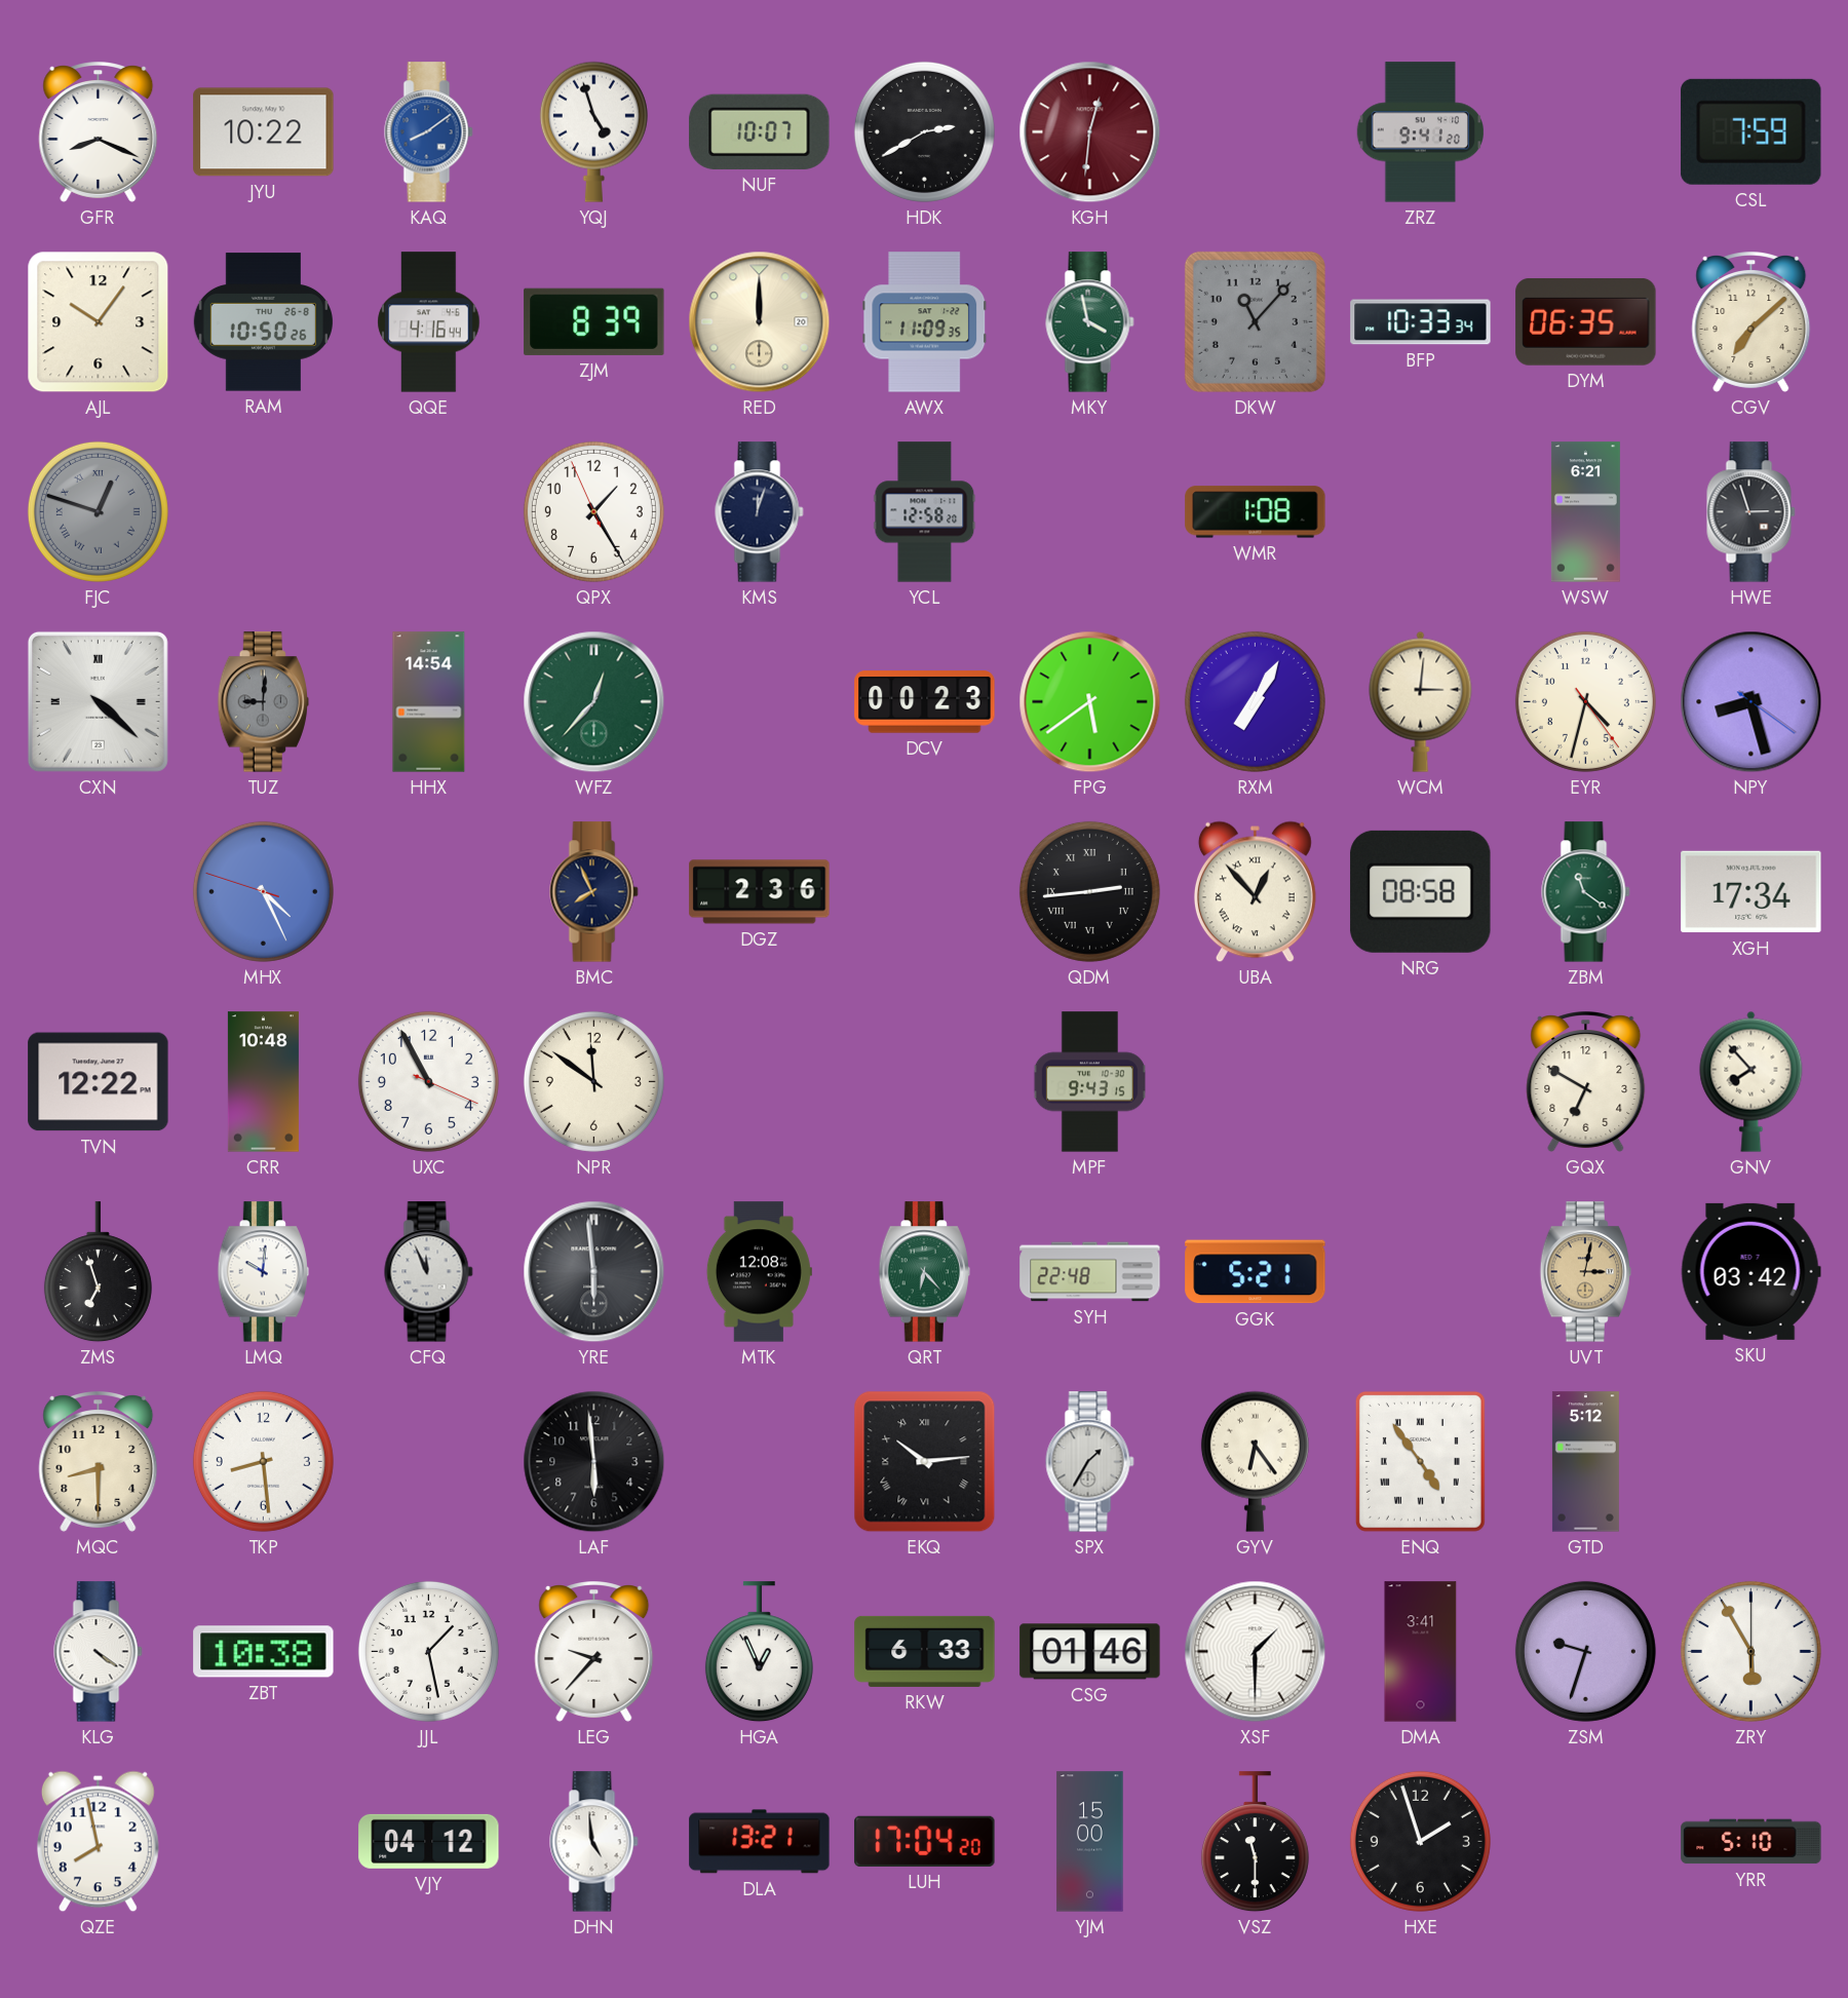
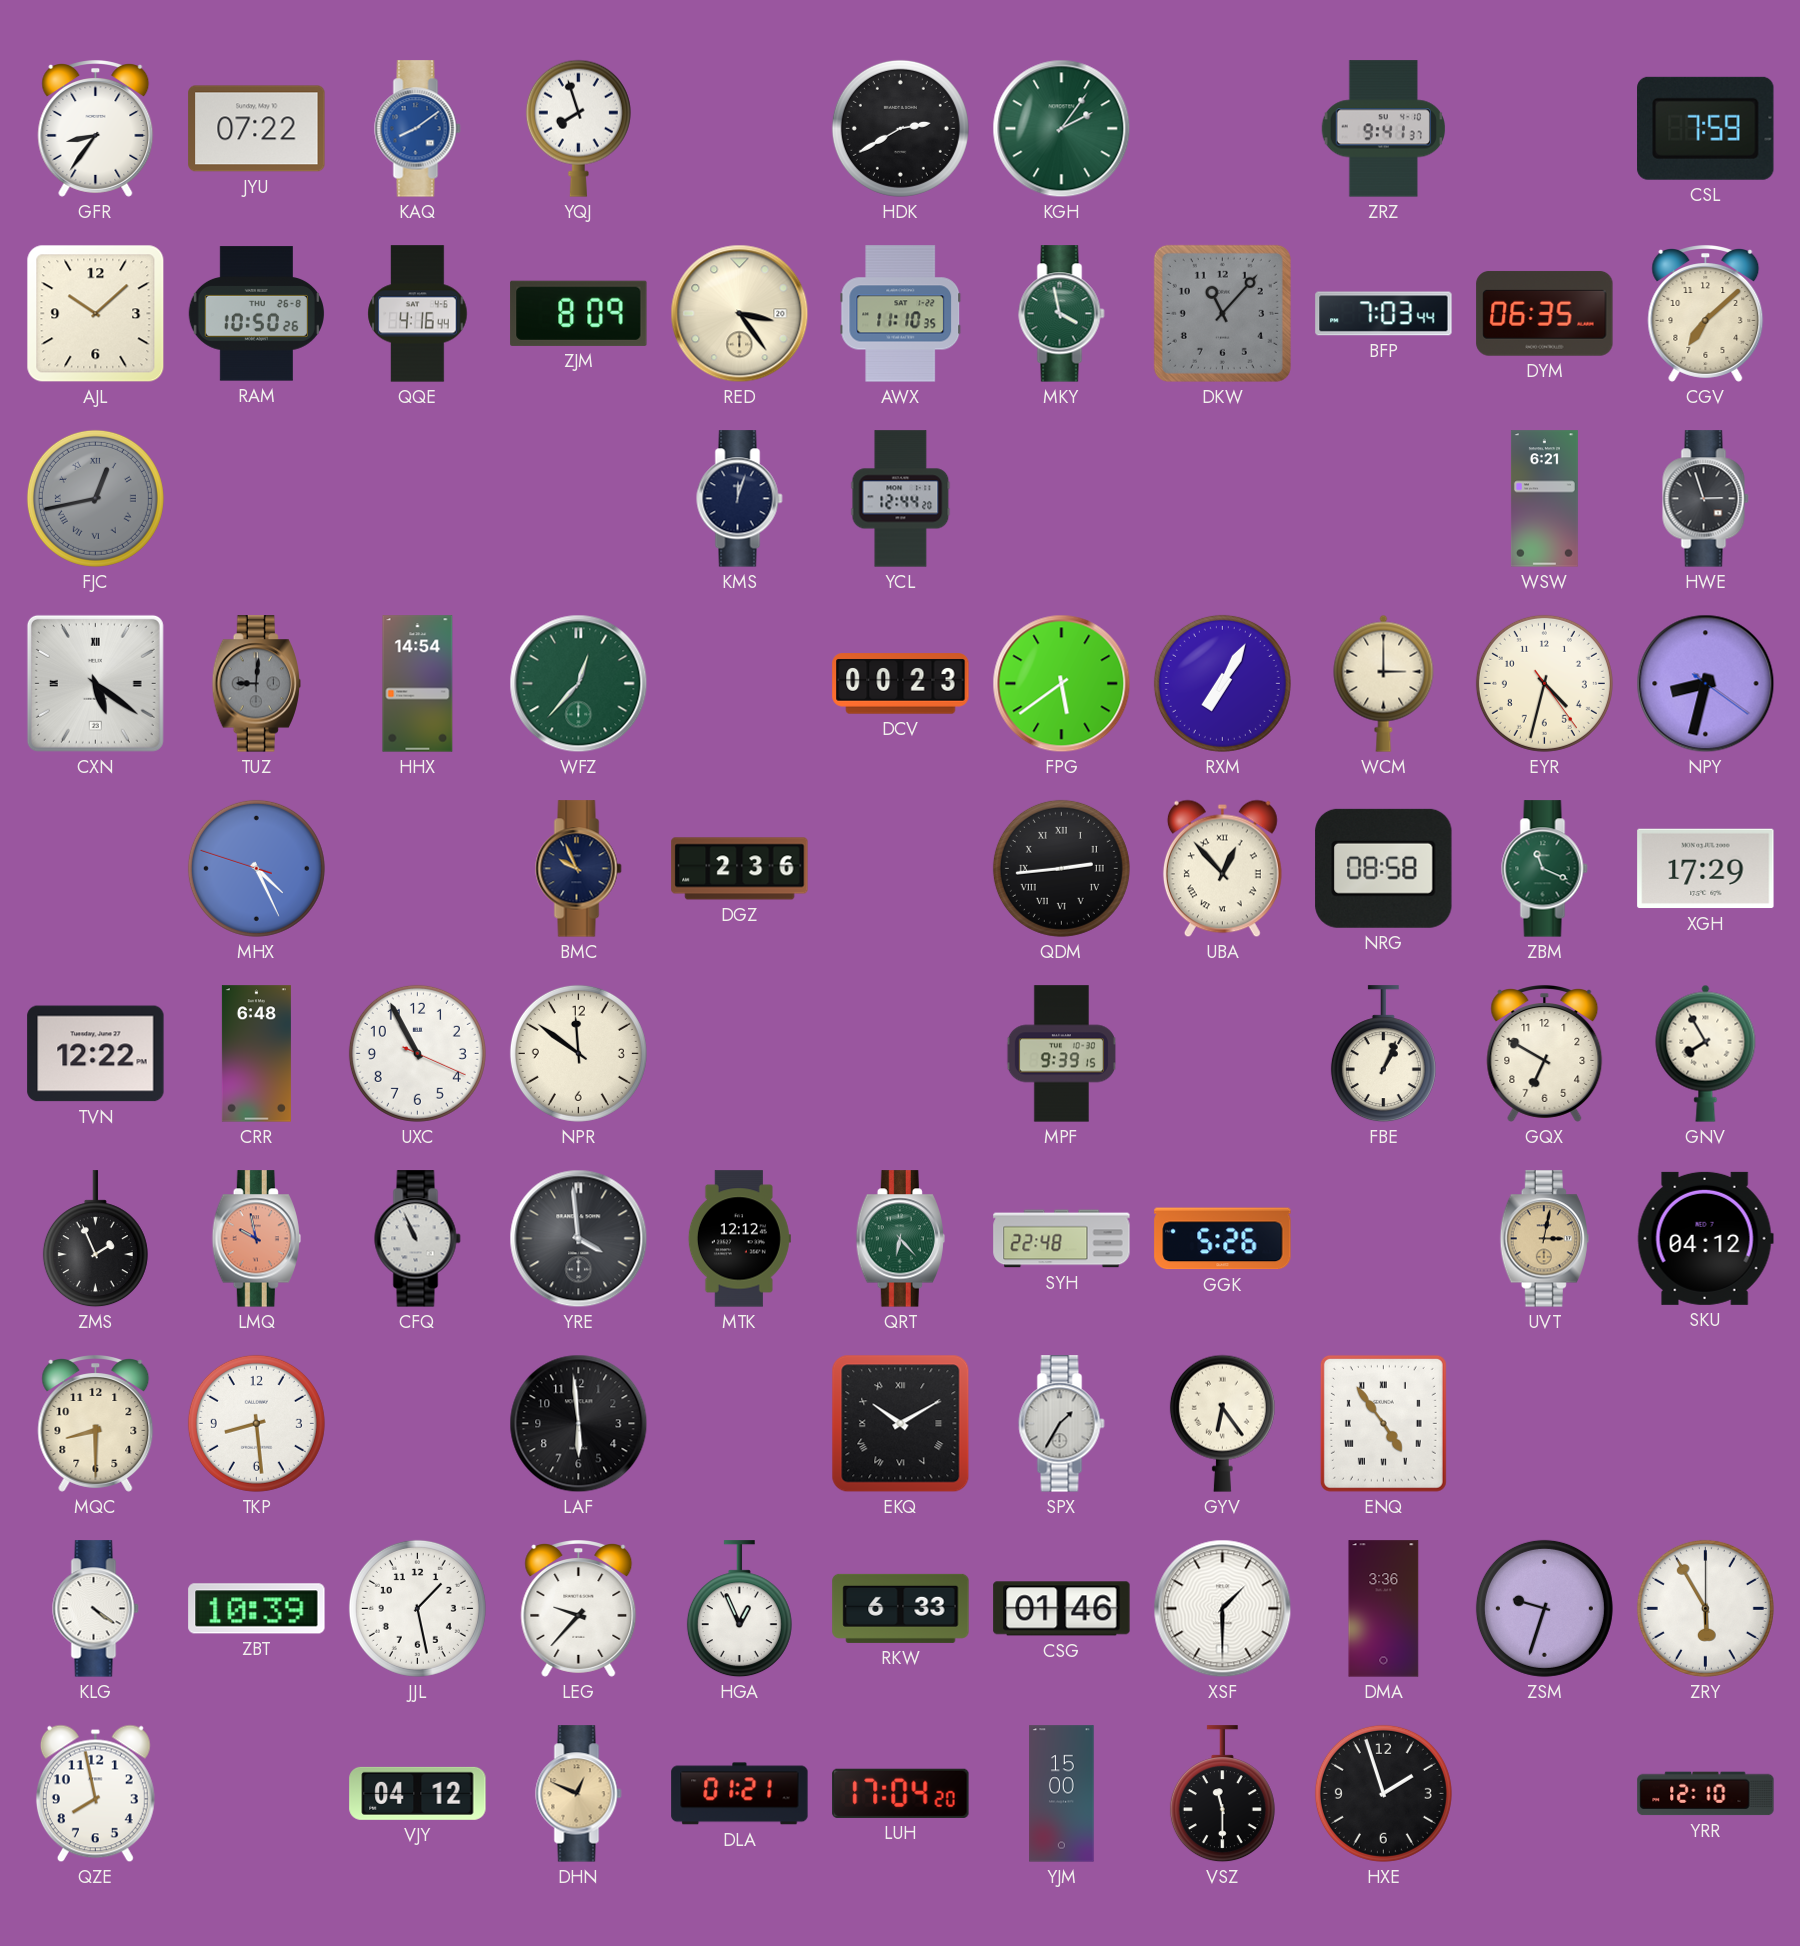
GFR: 8:19 -> 8:36
JYU: 10:22 -> 07:22
YQJ: 4:57 -> 7:57
NUF: 10:07 -> none
KGH: 12:31 -> 2:06
KGH dial: burgundy -> green
ZRZ: 9:41:20 -> 9:41:37
AJL: 10:06 -> 10:08
ZJM: 8:39 -> 8:09
RED: 12:00 -> 3:24
AWX: 11:09 -> 11:10
BFP: 10:33 -> 7:03
FJC: 12:48 -> 12:43
QPX: 1:24 -> none
YCL: 12:58 -> 12:44
WMR: 1:08 -> none
CXN: 4:22 -> 5:21
WCM: 3:01 -> 3:00
NPY: 8:27 -> 8:32
BMC: 7:56 -> 9:56
ZBM: 11:21 -> 11:19
XGH: 17:34 -> 17:29
CRR: 10:48 -> 6:48
MPF: 9:43 -> 9:39
FBE: none -> 1:04
GNV: 7:53 -> 7:55
ZMS: 6:57 -> 1:56
LMQ: 10:01 -> 9:58
LMQ dial: white -> salmon
CFQ: 11:56 -> 10:56
YRE: 5:59 -> 3:59
MTK: 12:08 -> 12:12
GGK: 5:21 -> 5:26
SKU: 03:42 -> 04:12
EKQ: 10:14 -> 10:10
GTD: 5:12 -> none
ZBT: 10:38 -> 10:39
DMA: 3:41 -> 3:36
DHN: 4:59 -> 12:49
DHN dial: white -> champagne
DLA: 13:21 -> 01:21
YRR: 5:10 -> 12:10
